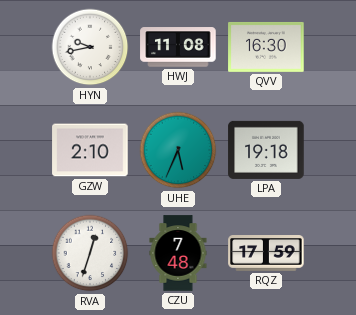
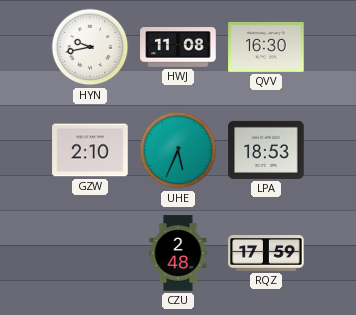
LPA: 19:18 -> 18:53
RVA: 12:33 -> none
CZU: 7:48 -> 2:48
